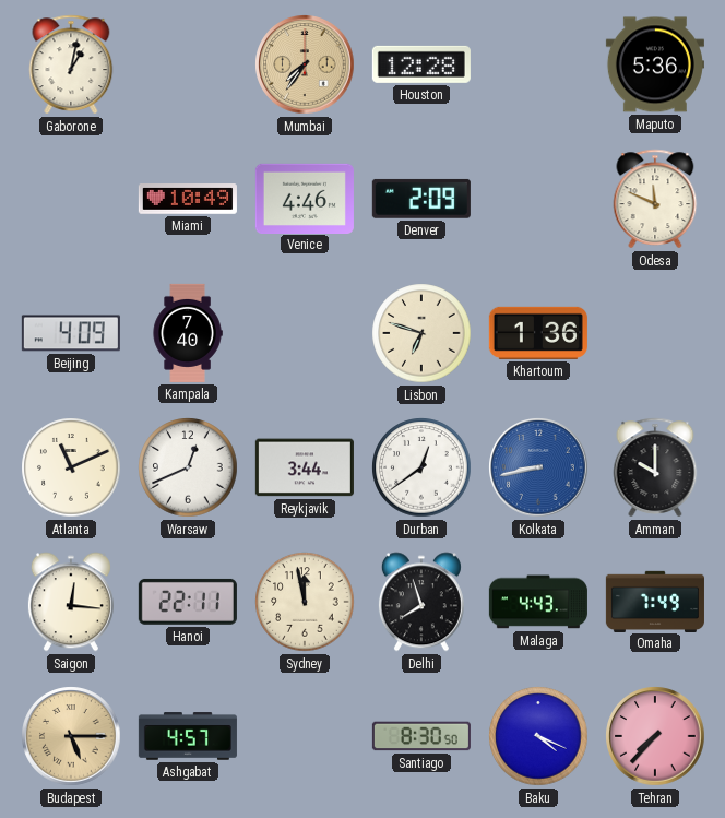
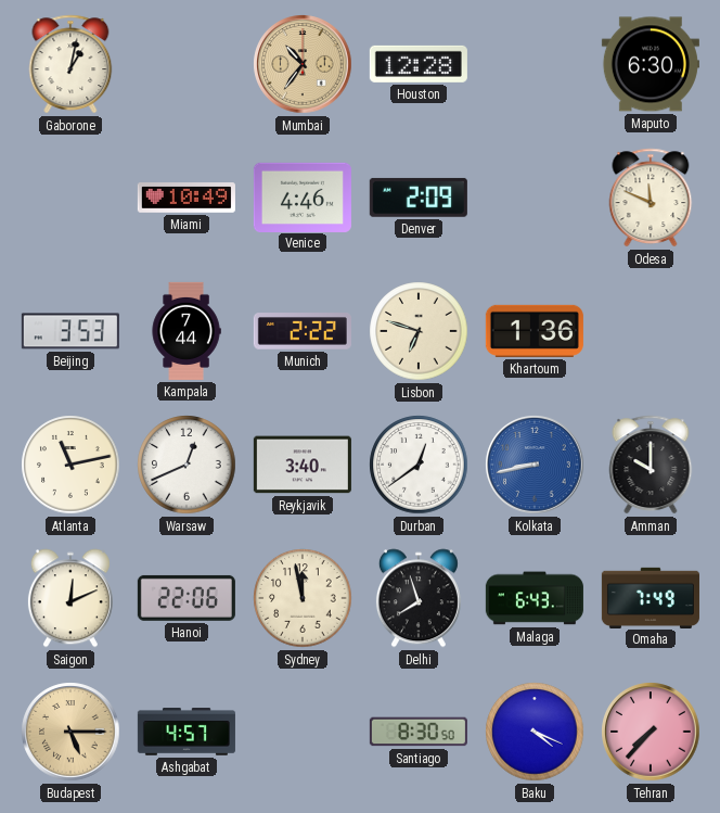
Mumbai: 7:36 -> 10:36
Maputo: 5:36 -> 6:30
Beijing: 4:09 -> 3:53
Kampala: 7:40 -> 7:44
Munich: none -> 2:22
Atlanta: 11:11 -> 11:13
Reykjavik: 3:44 -> 3:40
Saigon: 12:16 -> 12:11
Hanoi: 22:11 -> 22:06
Malaga: 4:43 -> 6:43
